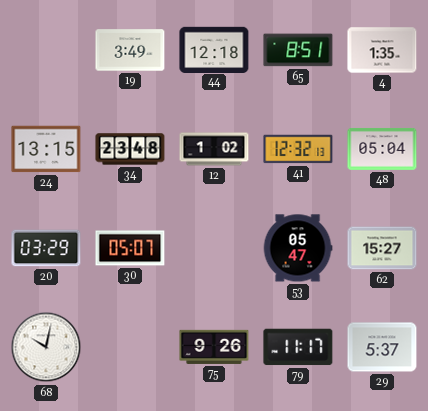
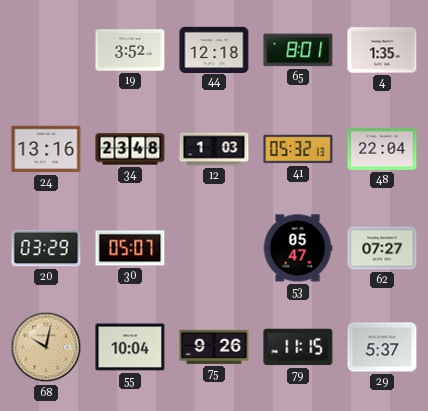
19: 3:49 -> 3:52
65: 8:51 -> 8:01
24: 13:15 -> 13:16
12: 1:02 -> 1:03
41: 12:32 -> 05:32
48: 05:04 -> 22:04
62: 15:27 -> 07:27
68 dial: white -> champagne
55: none -> 10:04
79: 11:17 -> 11:15
